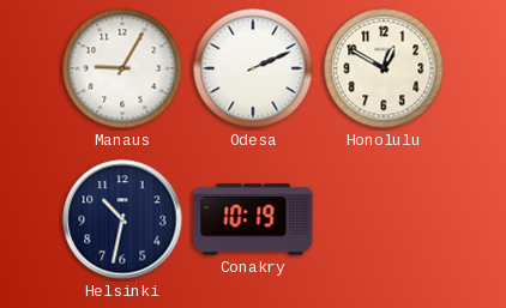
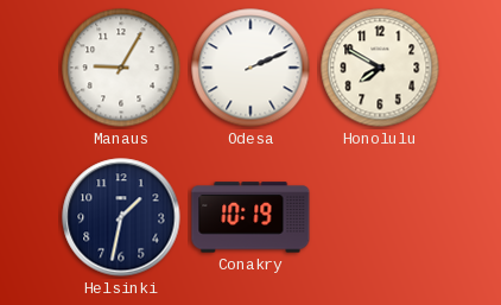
Honolulu: 12:50 -> 7:50
Helsinki: 10:32 -> 1:32
